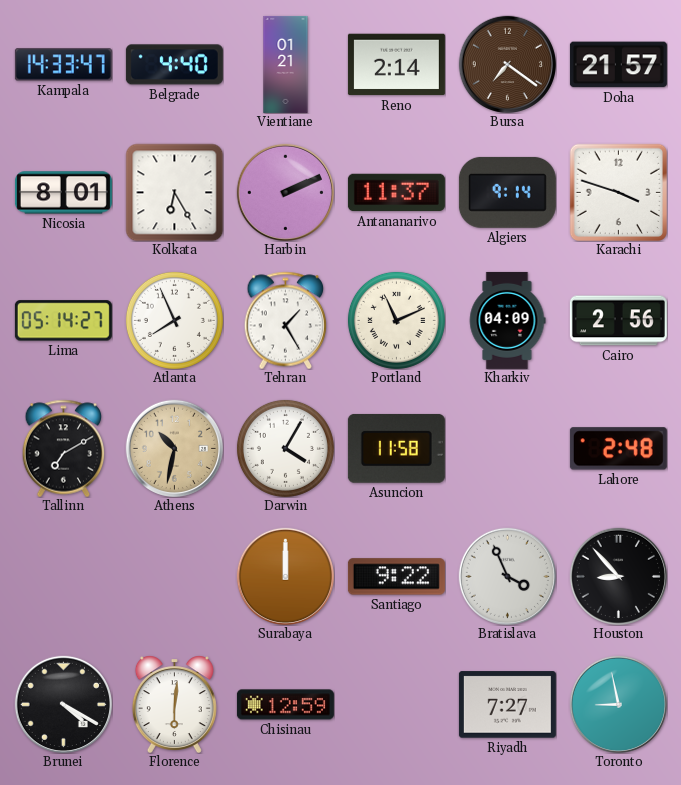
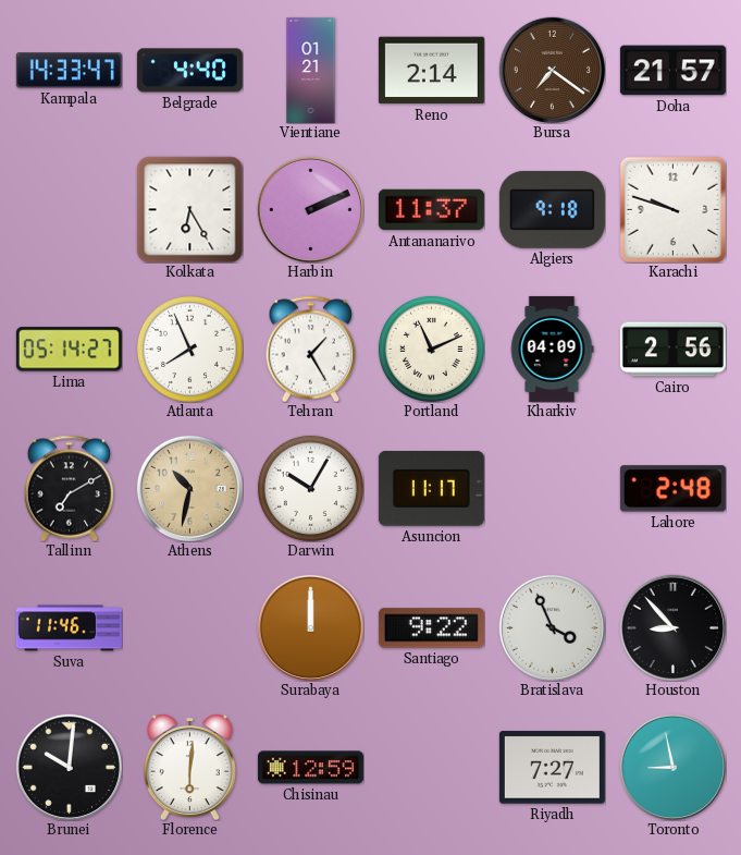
Nicosia: 8:01 -> none
Algiers: 9:14 -> 9:18
Karachi: 3:48 -> 9:48
Darwin: 4:05 -> 10:05
Asuncion: 11:58 -> 11:17
Suva: none -> 11:46
Brunei: 4:20 -> 10:01
